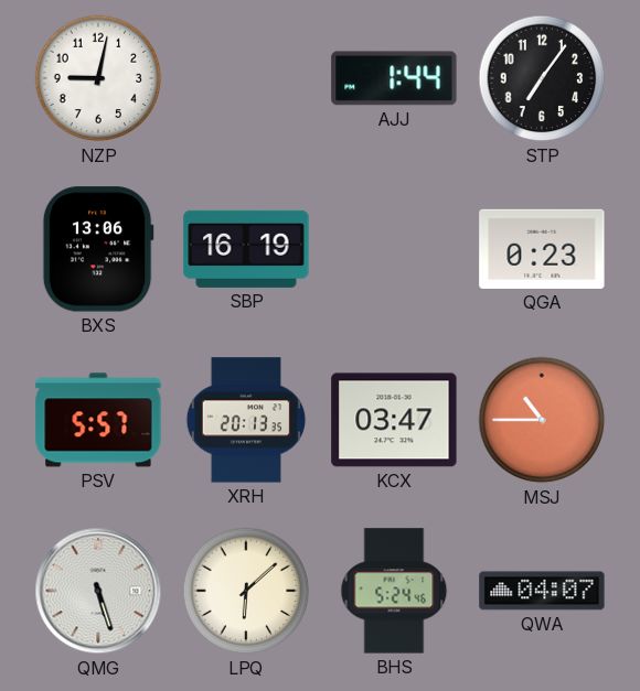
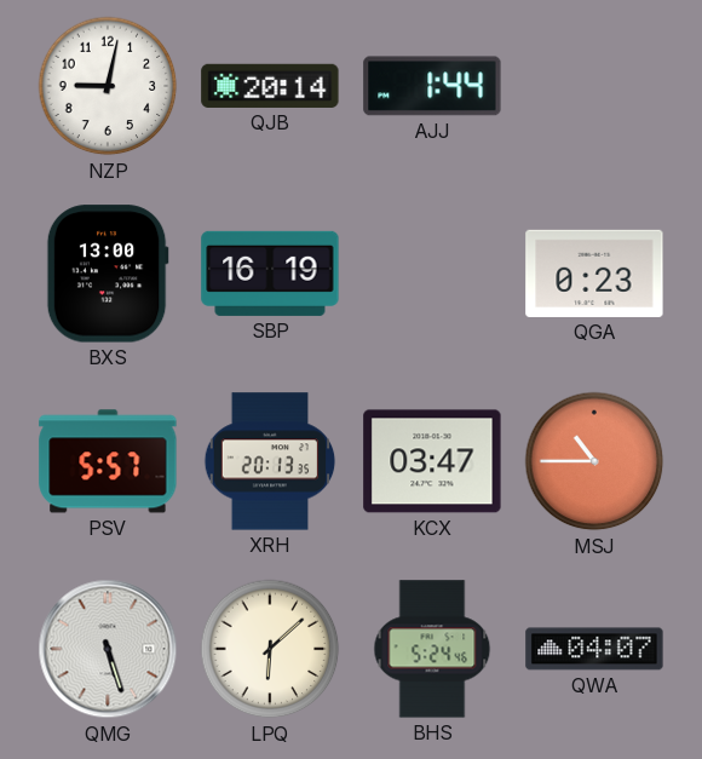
QJB: none -> 20:14
STP: 7:06 -> none
BXS: 13:06 -> 13:00
